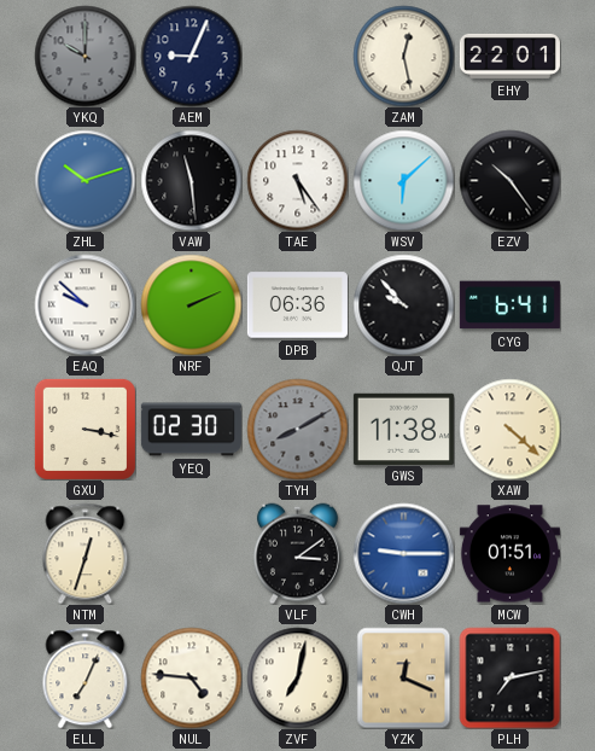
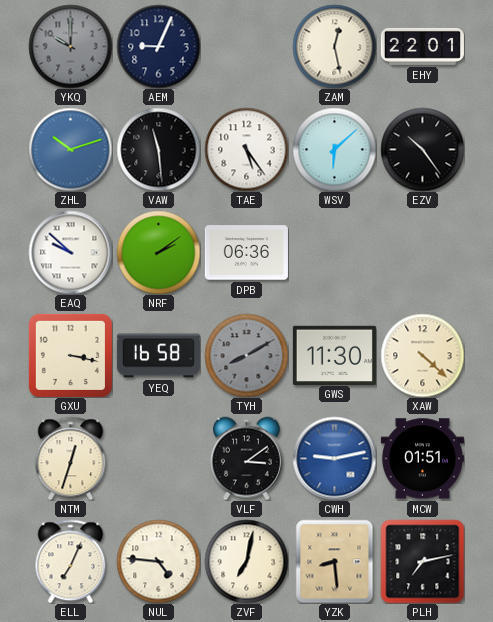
NRF: 2:11 -> 2:09
QJT: 9:53 -> none
CYG: 6:41 -> none
YEQ: 02:30 -> 16:58
GWS: 11:38 -> 11:30
CWH: 9:15 -> 9:13
YZK: 12:19 -> 8:29
